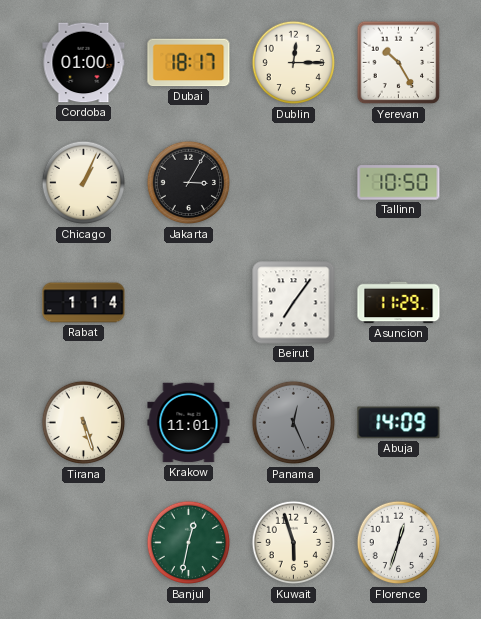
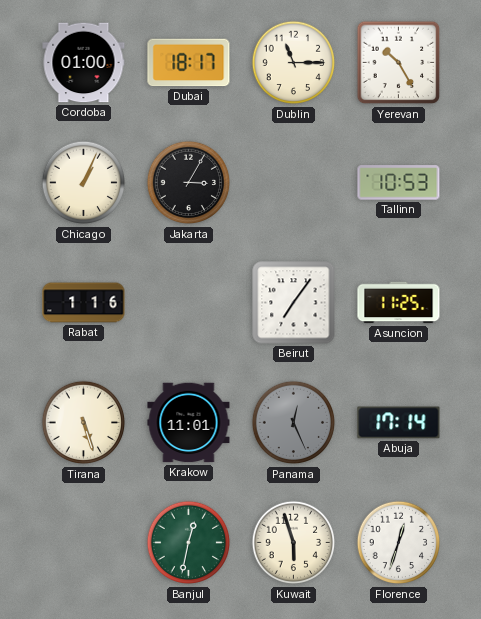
Dublin: 12:15 -> 11:15
Tallinn: 10:50 -> 10:53
Rabat: 1:14 -> 1:16
Asuncion: 11:29 -> 11:25
Abuja: 14:09 -> 17:14
